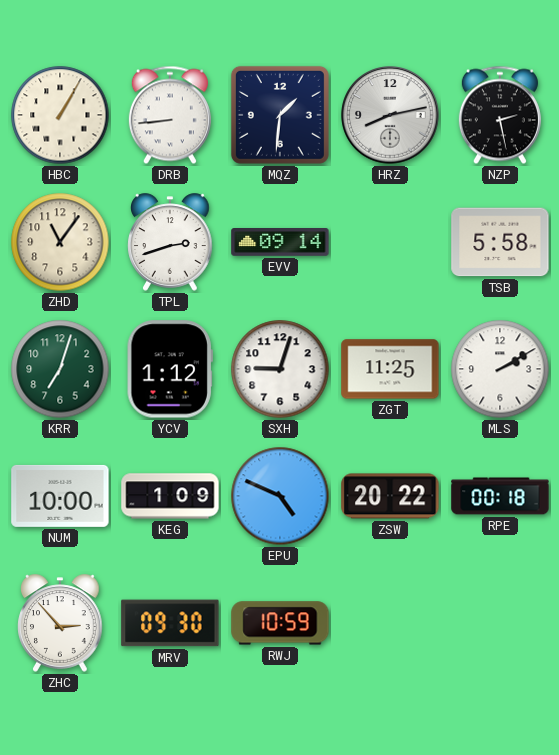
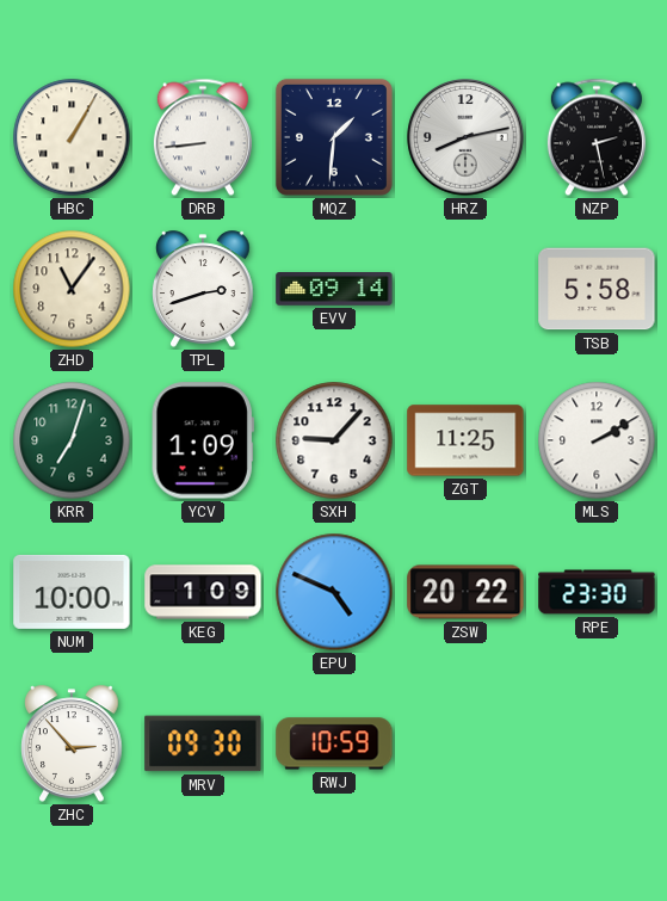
YCV: 1:12 -> 1:09
SXH: 9:03 -> 9:07
RPE: 00:18 -> 23:30
